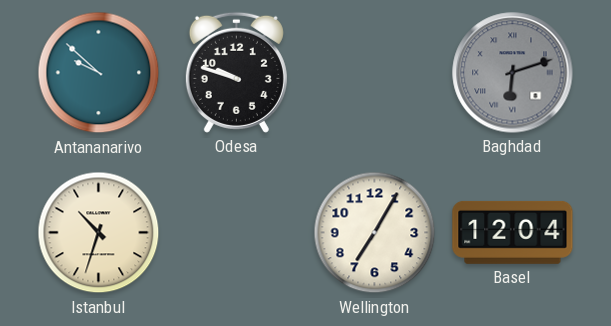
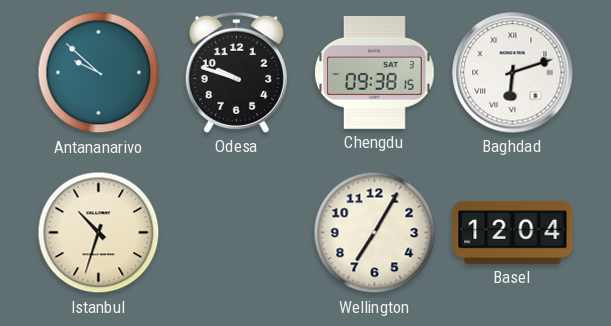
Chengdu: none -> 09:38
Baghdad dial: grey -> white
